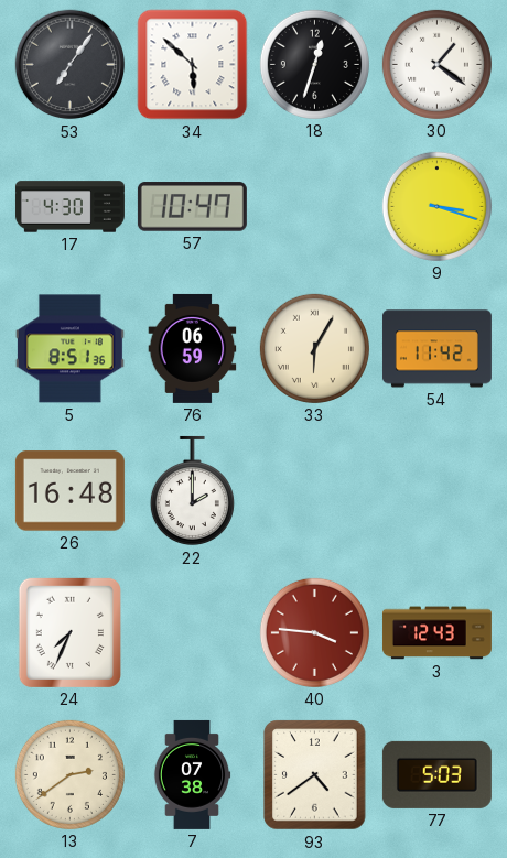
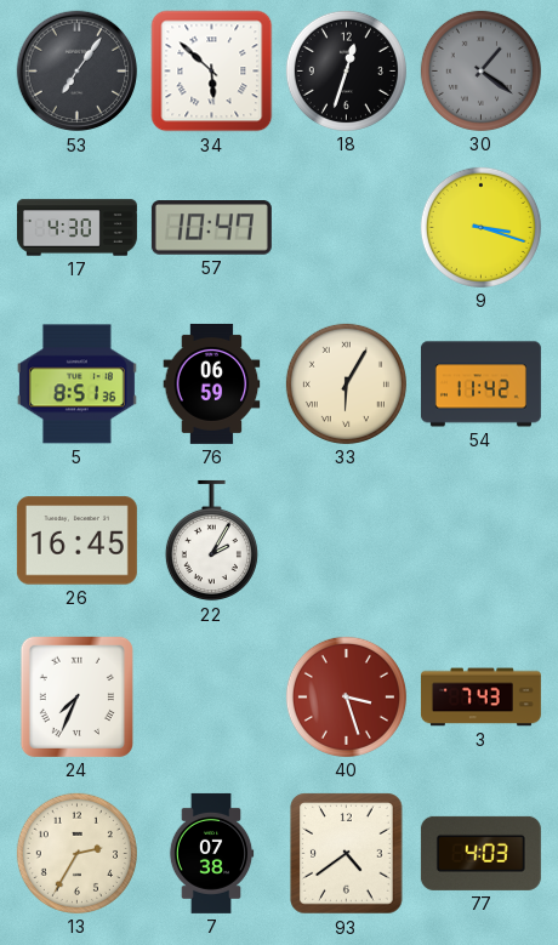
30 dial: white -> grey
26: 16:48 -> 16:45
22: 2:00 -> 2:05
40: 3:46 -> 3:27
3: 12:43 -> 7:43
13: 2:39 -> 2:35
77: 5:03 -> 4:03
